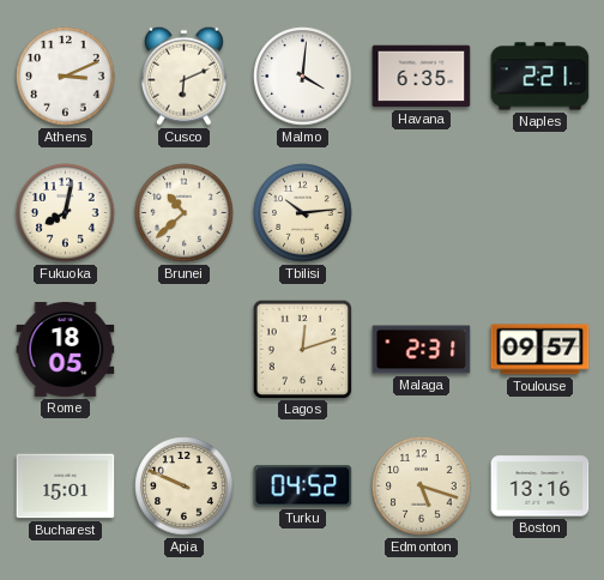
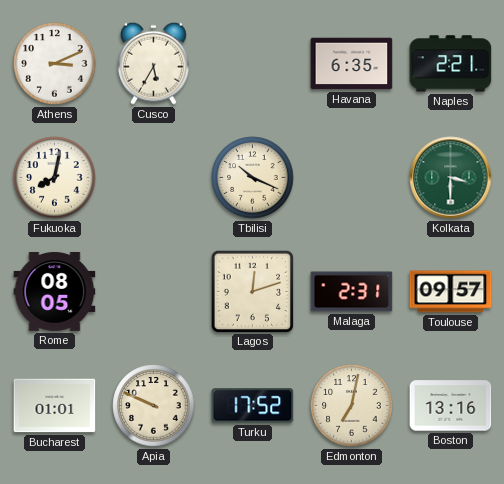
Cusco: 6:11 -> 5:35
Malmo: 4:01 -> none
Brunei: 10:38 -> none
Tbilisi: 10:14 -> 10:19
Kolkata: none -> 3:30
Rome: 18:05 -> 08:05
Bucharest: 15:01 -> 01:01
Turku: 04:52 -> 17:52
Edmonton: 5:18 -> 7:02
